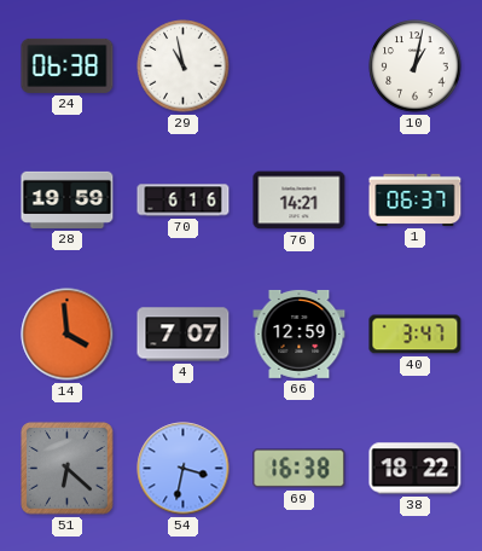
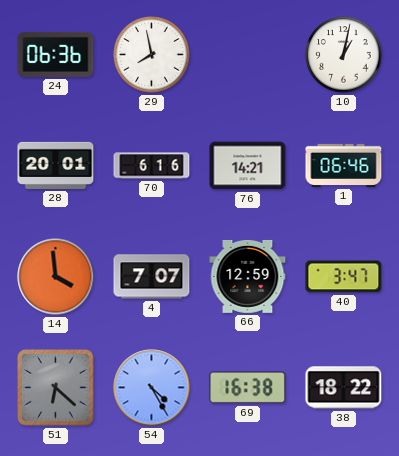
24: 06:38 -> 06:36
29: 10:58 -> 7:58
28: 19:59 -> 20:01
1: 06:37 -> 06:46
54: 3:32 -> 4:25
